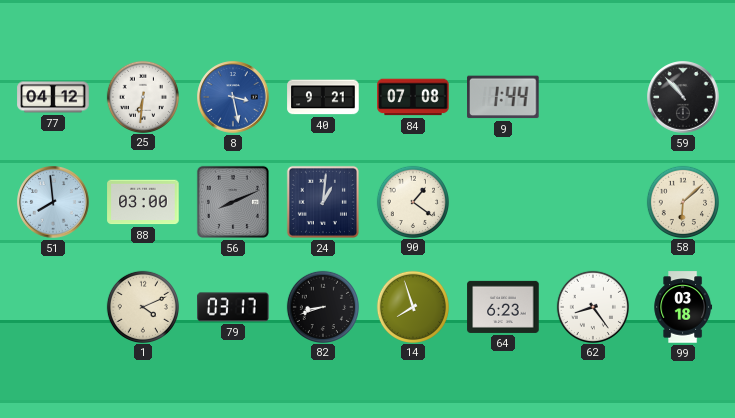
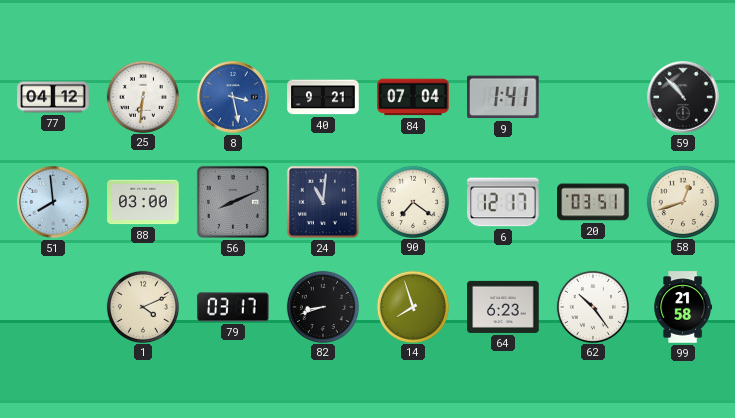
84: 07:08 -> 07:04
9: 1:44 -> 1:41
24: 1:01 -> 11:01
90: 1:21 -> 7:21
6: none -> 12:17
20: none -> 03:51
58: 6:08 -> 12:42
62: 8:24 -> 10:24
99: 03:18 -> 21:58
